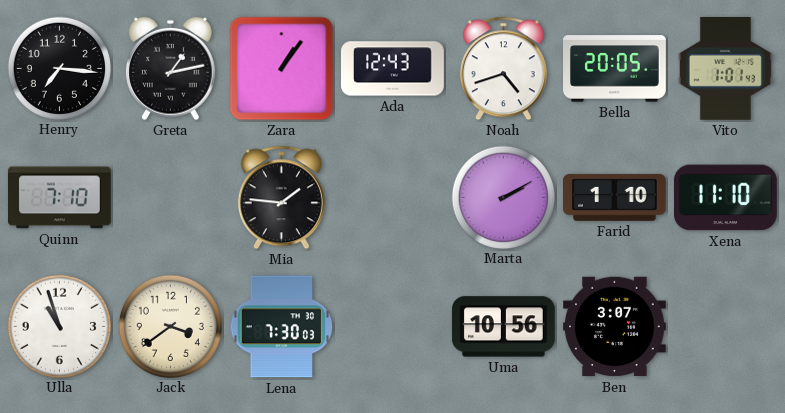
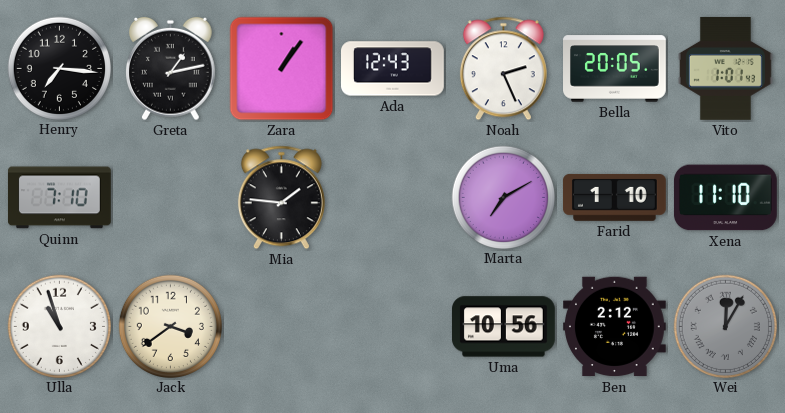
Noah: 4:42 -> 2:26
Marta: 2:10 -> 7:10
Lena: 7:30 -> none
Ben: 3:07 -> 2:12
Wei: none -> 12:05
